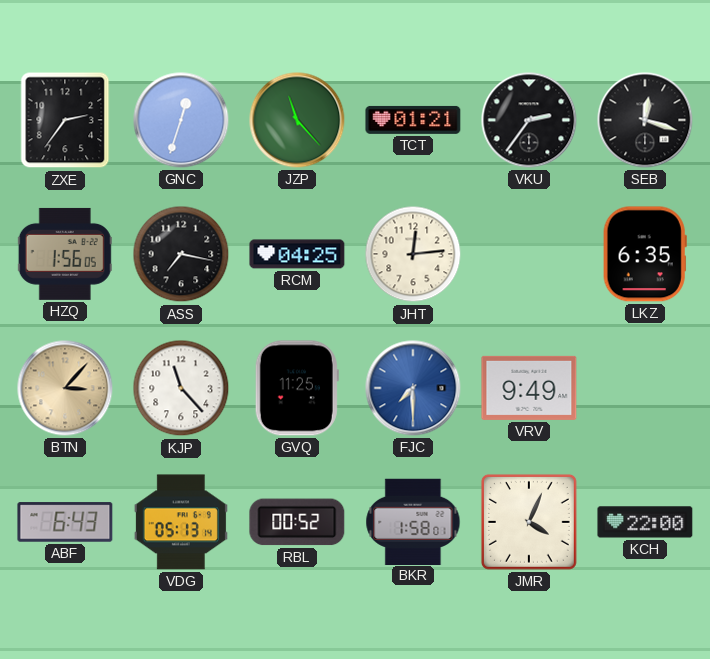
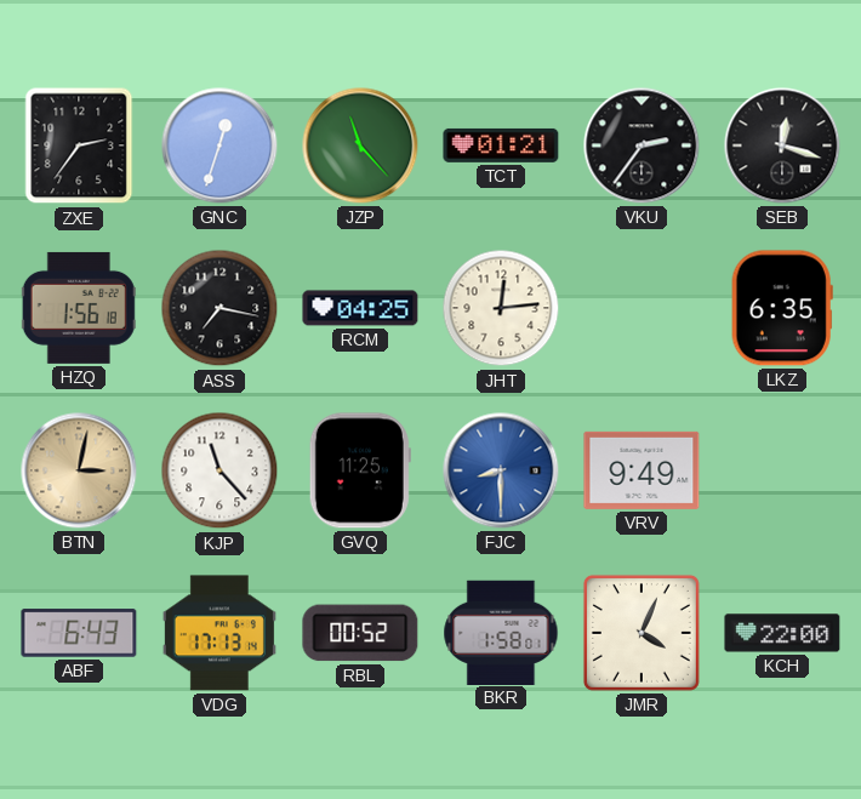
HZQ: 1:56:05 -> 1:56:18
BTN: 3:07 -> 3:02
FJC: 7:30 -> 8:30
VDG: 05:13 -> 17:13
